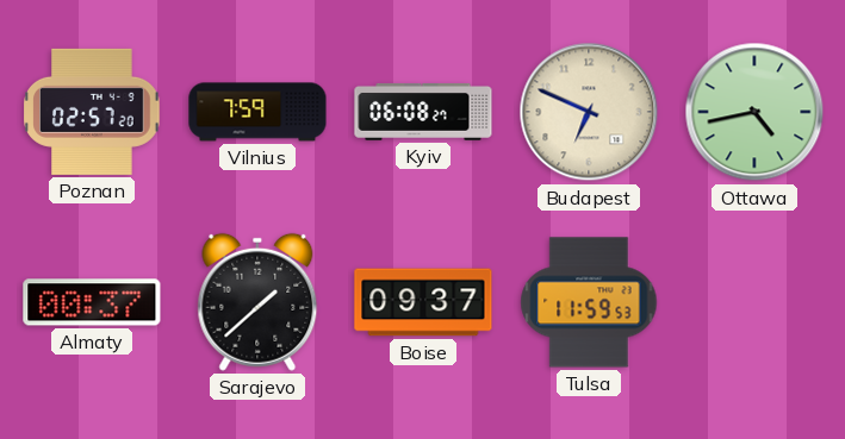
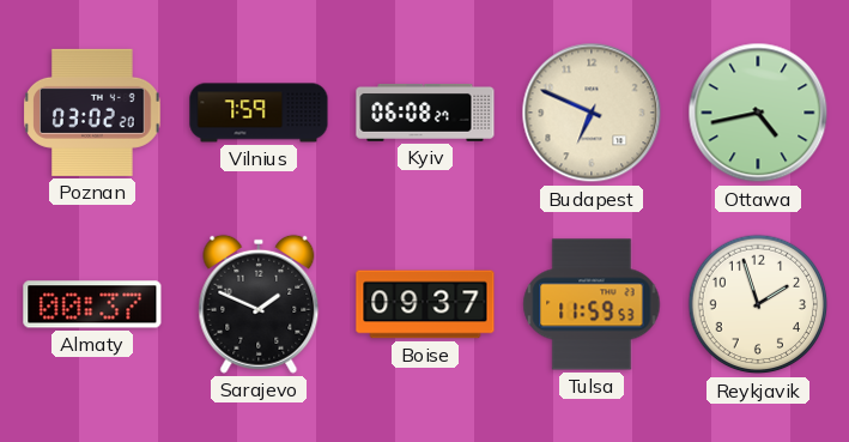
Poznan: 02:57 -> 03:02
Sarajevo: 1:38 -> 1:49
Reykjavik: none -> 1:57
